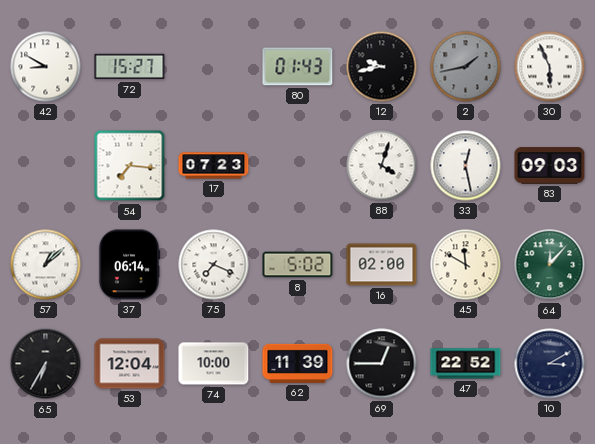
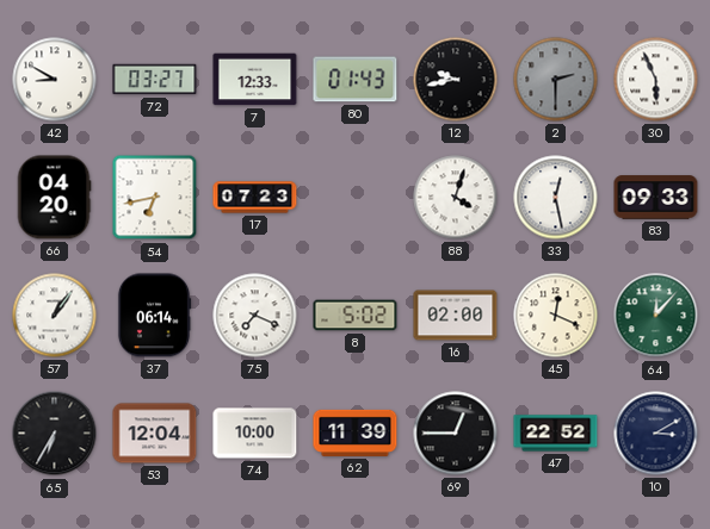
72: 15:27 -> 03:27
7: none -> 12:33
2: 1:43 -> 2:30
66: none -> 04:20
54: 7:16 -> 6:43
83: 09:03 -> 09:33
57: 1:08 -> 1:06
45: 11:50 -> 12:19
